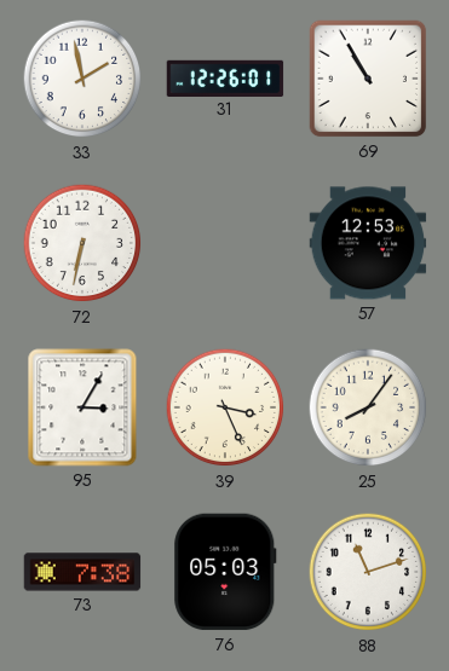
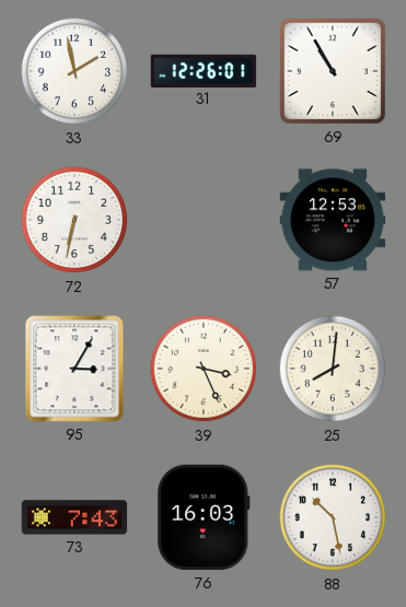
25: 8:06 -> 8:01
73: 7:38 -> 7:43
76: 05:03 -> 16:03
88: 11:12 -> 10:28
